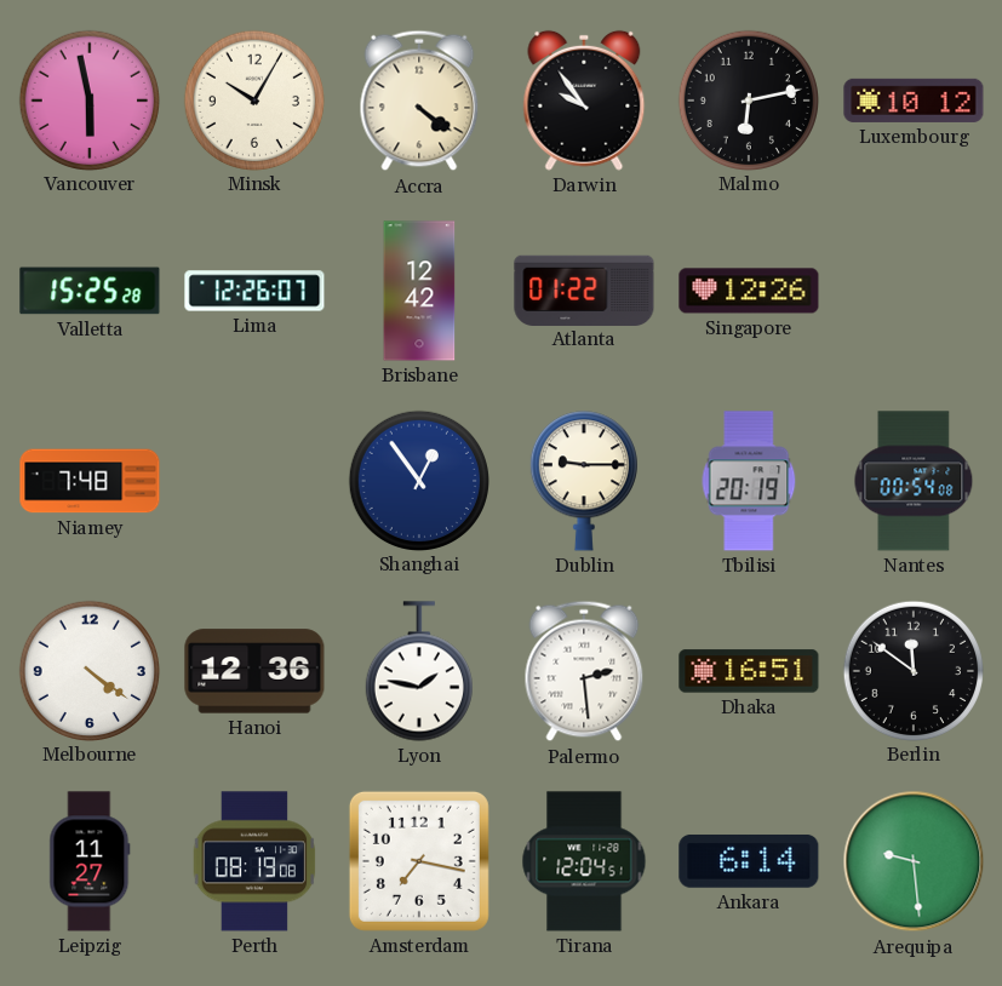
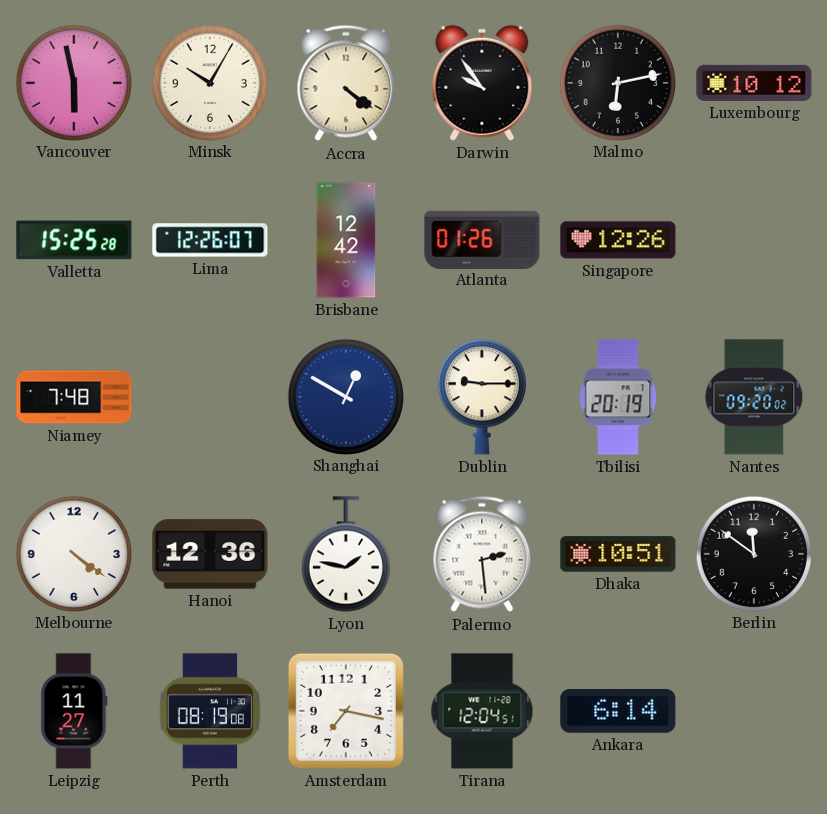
Atlanta: 01:22 -> 01:26
Shanghai: 12:54 -> 12:50
Nantes: 00:54 -> 09:20
Dhaka: 16:51 -> 10:51
Arequipa: 9:29 -> none
